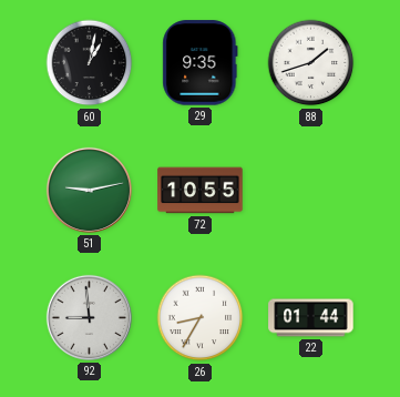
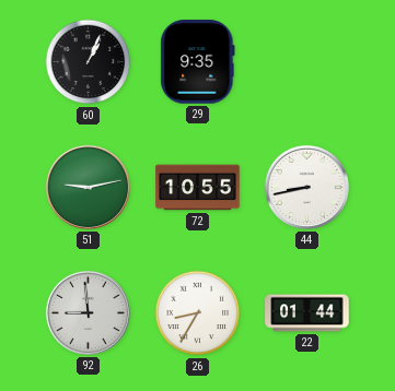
60: 1:02 -> 1:04
88: 1:42 -> none
44: none -> 8:43
